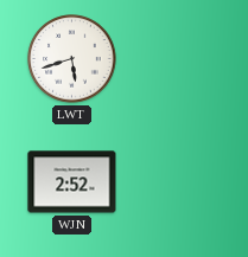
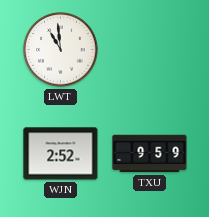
LWT: 5:42 -> 10:59
TXU: none -> 9:59
